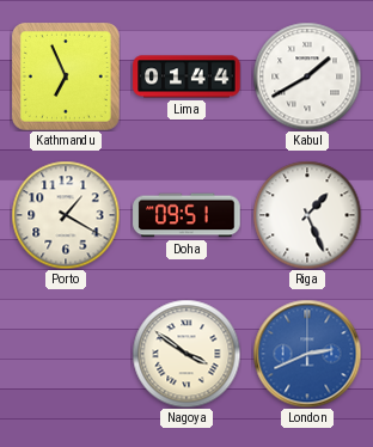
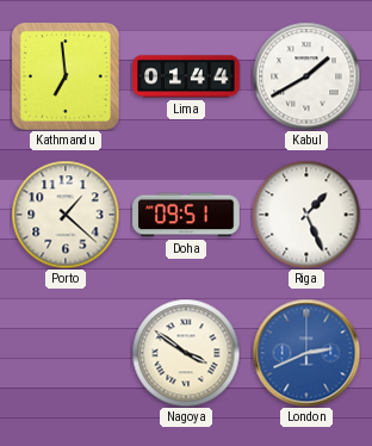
Kathmandu: 6:56 -> 6:59
Porto: 1:20 -> 1:22
